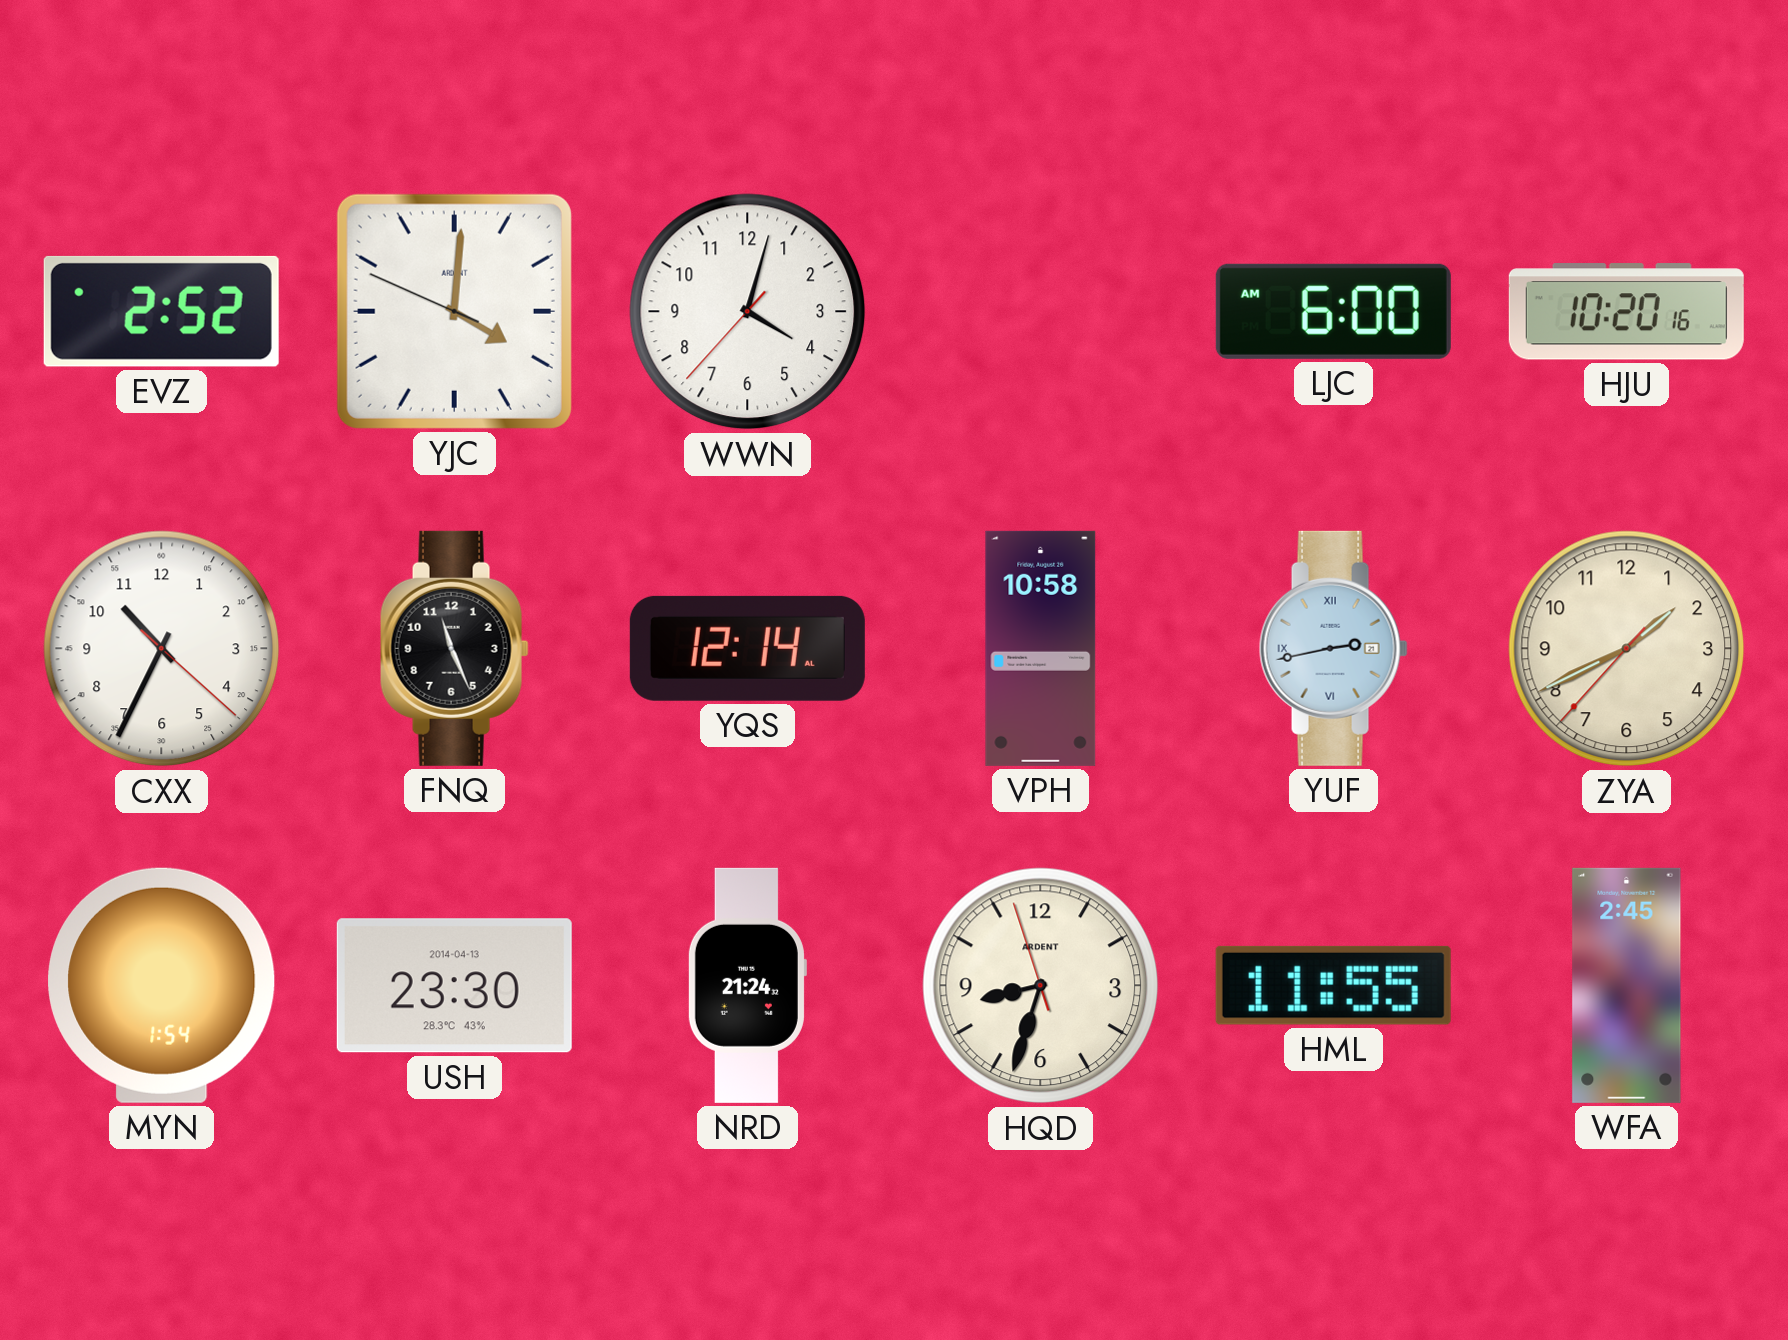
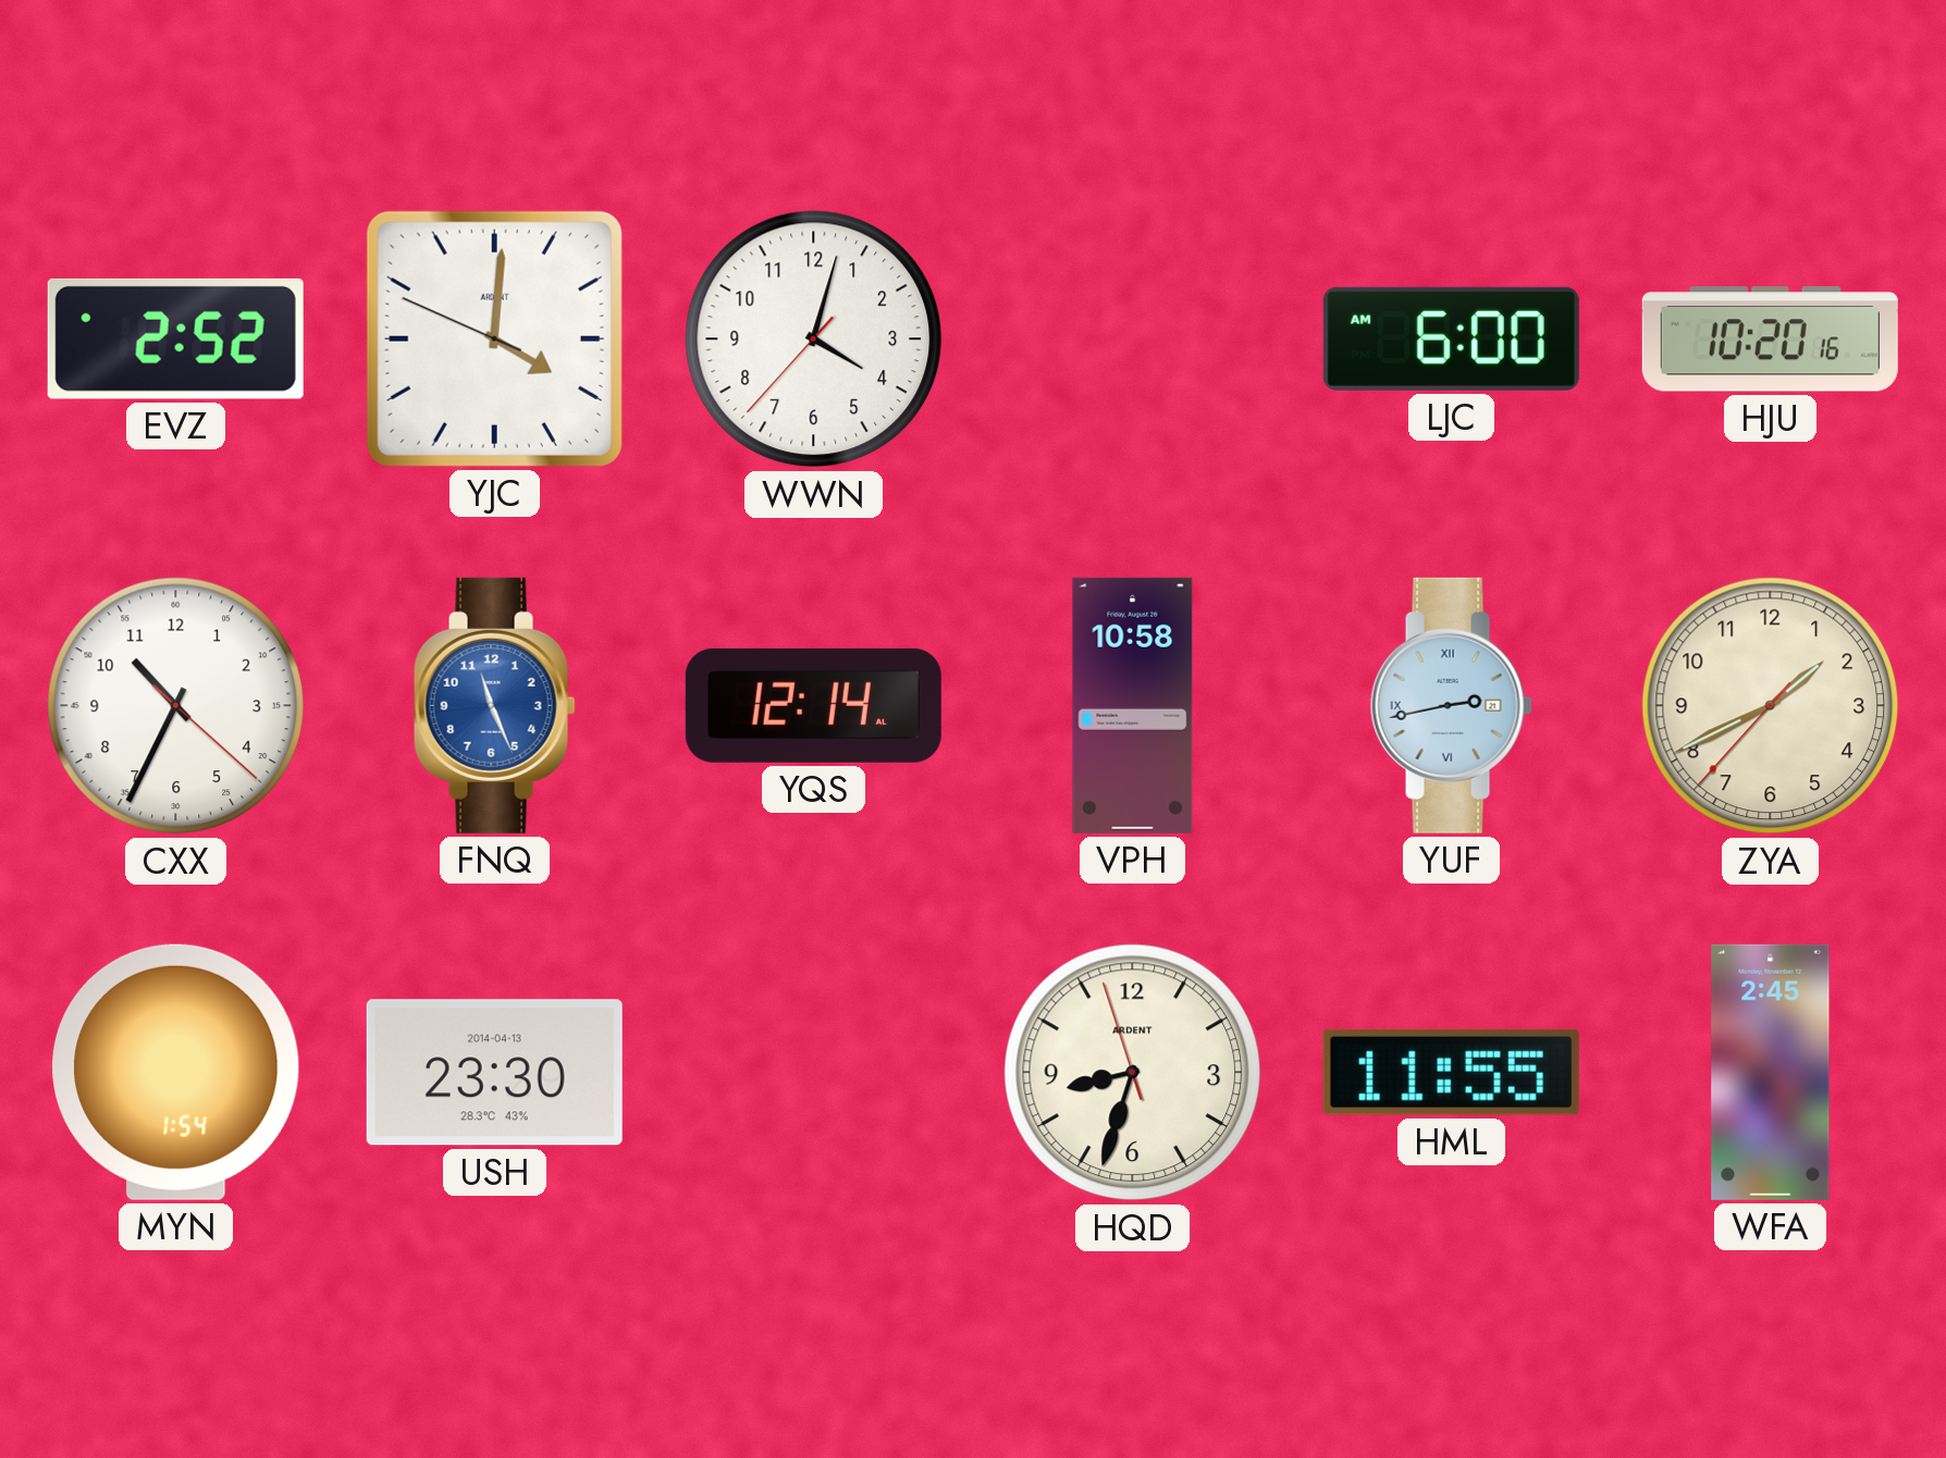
FNQ dial: black -> blue
NRD: 21:24 -> none
